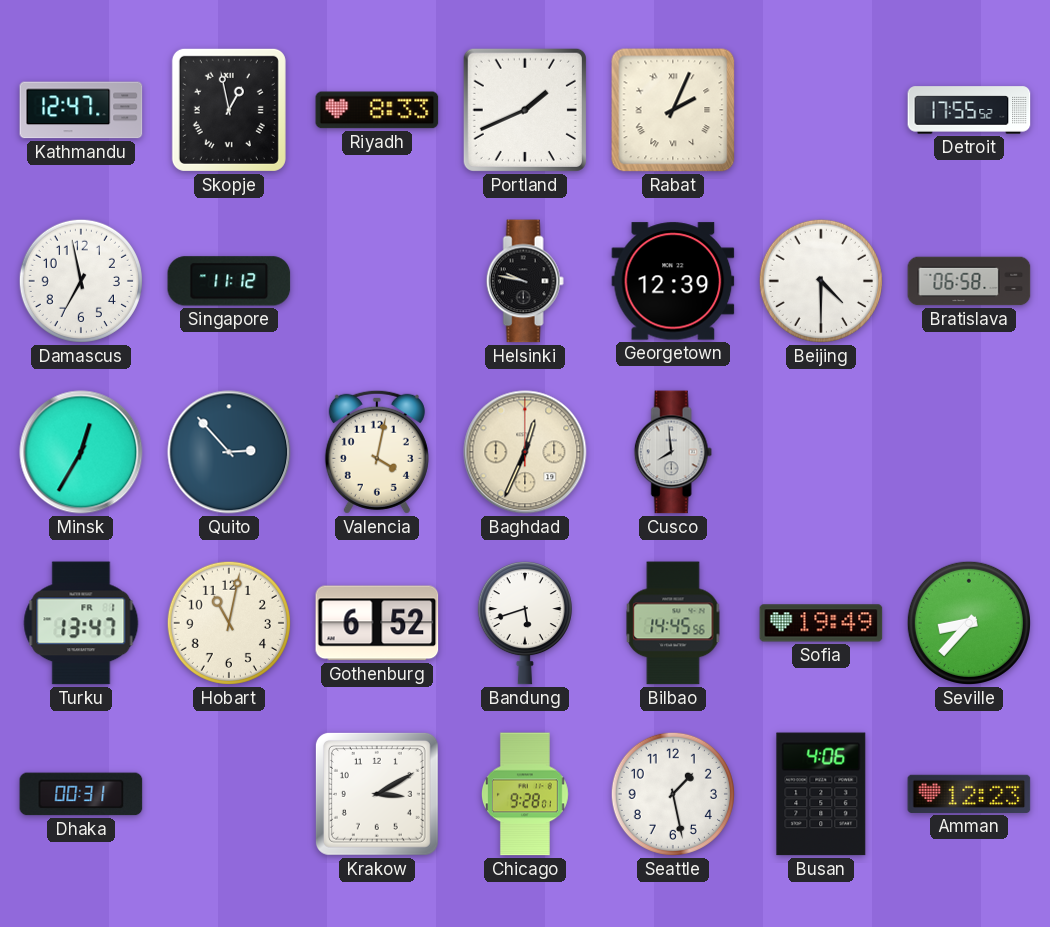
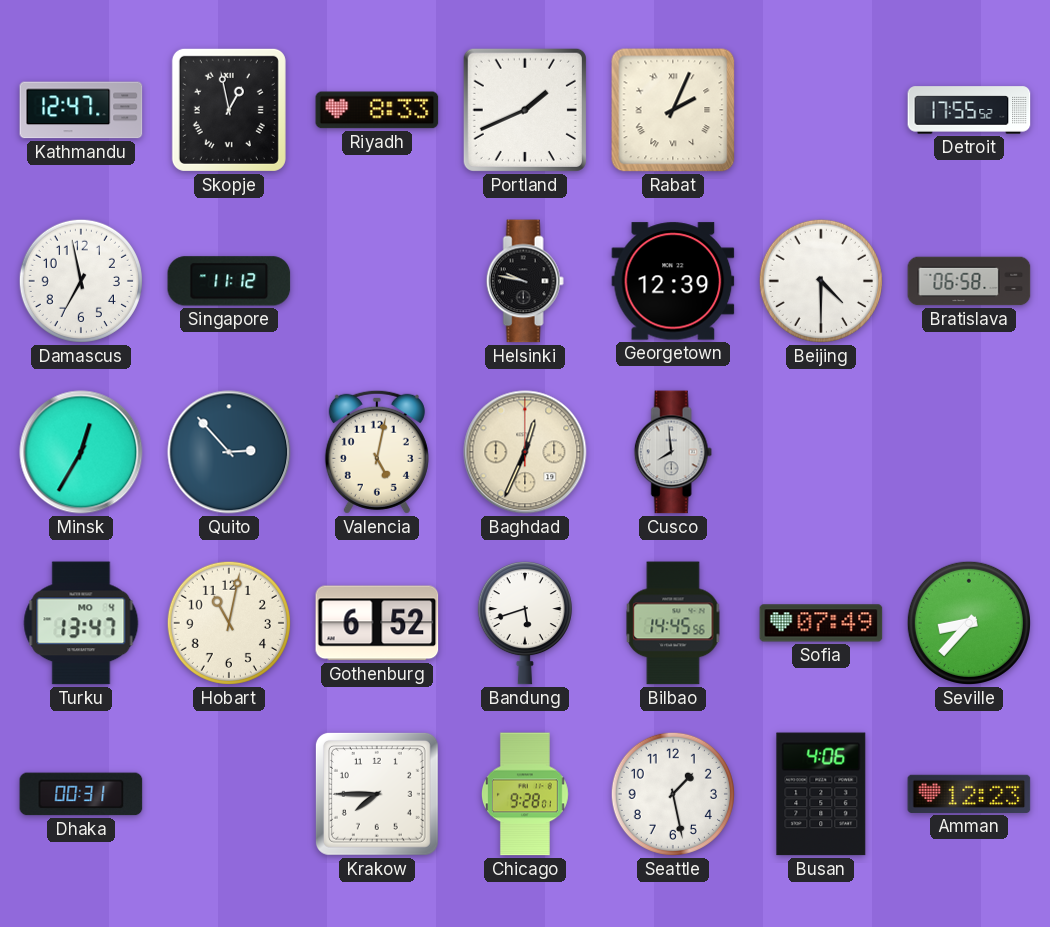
Valencia: 4:02 -> 5:02
Turku date: FR 1 -> MO 4
Sofia: 19:49 -> 07:49
Krakow: 3:10 -> 7:45
